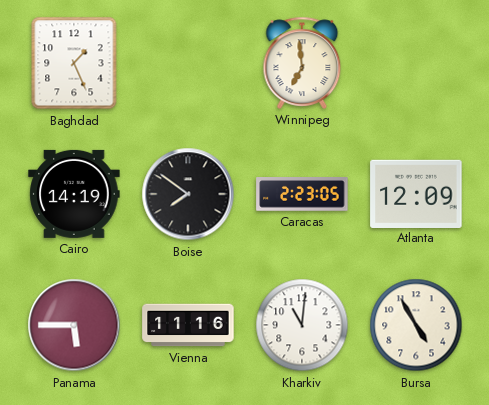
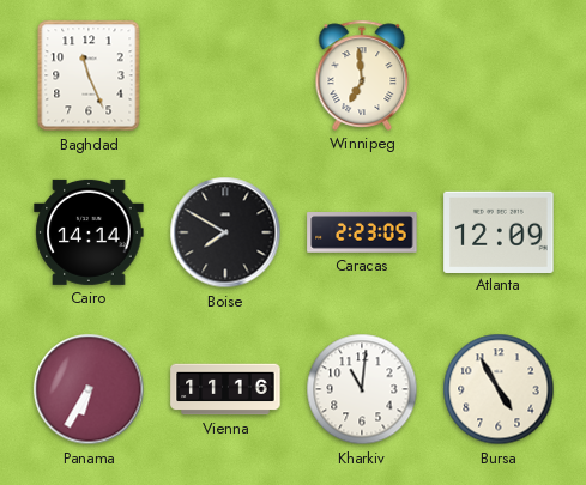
Baghdad: 1:26 -> 11:26
Cairo: 14:19 -> 14:14
Boise: 7:51 -> 7:50
Panama: 5:45 -> 6:35
